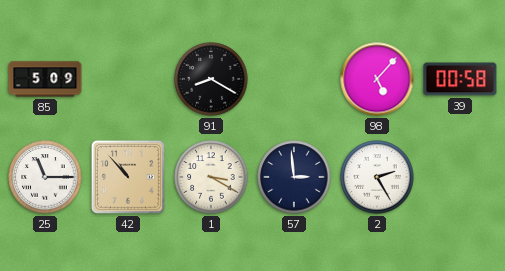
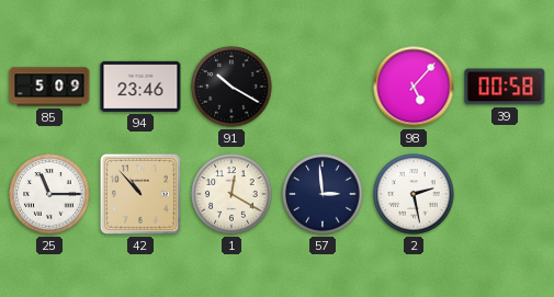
94: none -> 23:46
91: 8:20 -> 10:20
1: 3:20 -> 12:20
2: 2:25 -> 2:28
